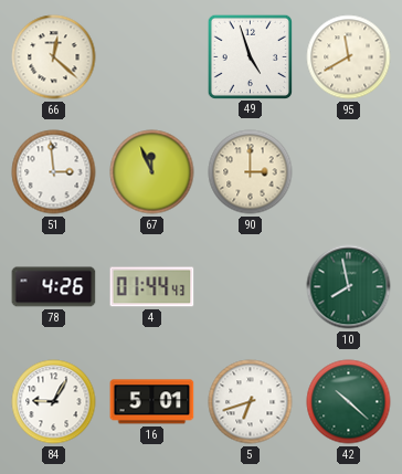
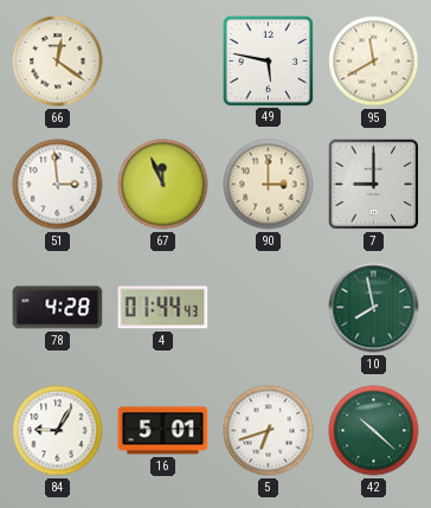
66: 12:22 -> 12:21
49: 4:57 -> 5:47
7: none -> 9:00
78: 4:26 -> 4:28
